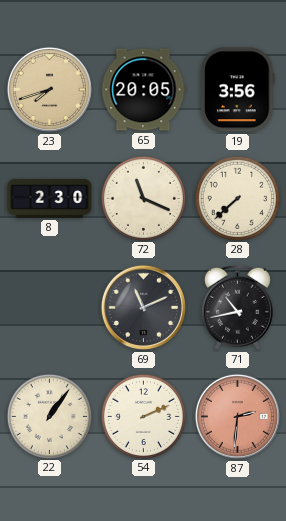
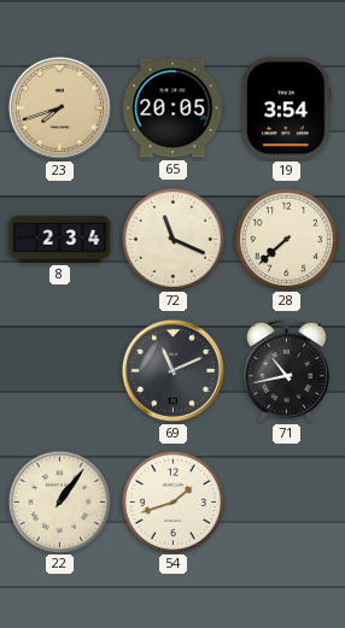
19: 3:56 -> 3:54
8: 2:30 -> 2:34
54: 2:11 -> 1:42
87: 2:31 -> none
